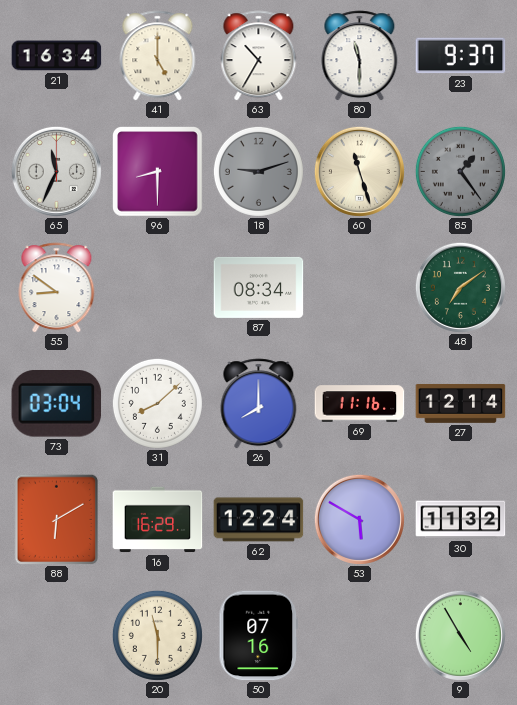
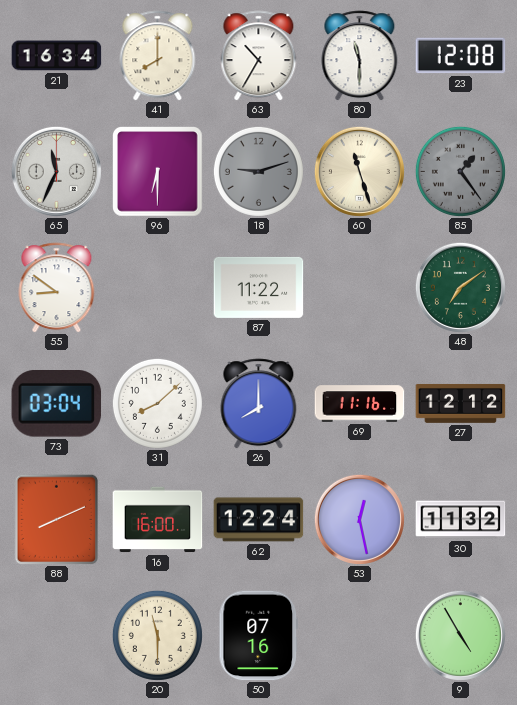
41: 5:00 -> 8:00
23: 9:37 -> 12:08
96: 8:30 -> 6:30
87: 08:34 -> 11:22
27: 12:14 -> 12:12
88: 6:10 -> 8:11
16: 16:29 -> 16:00
53: 5:50 -> 12:28
